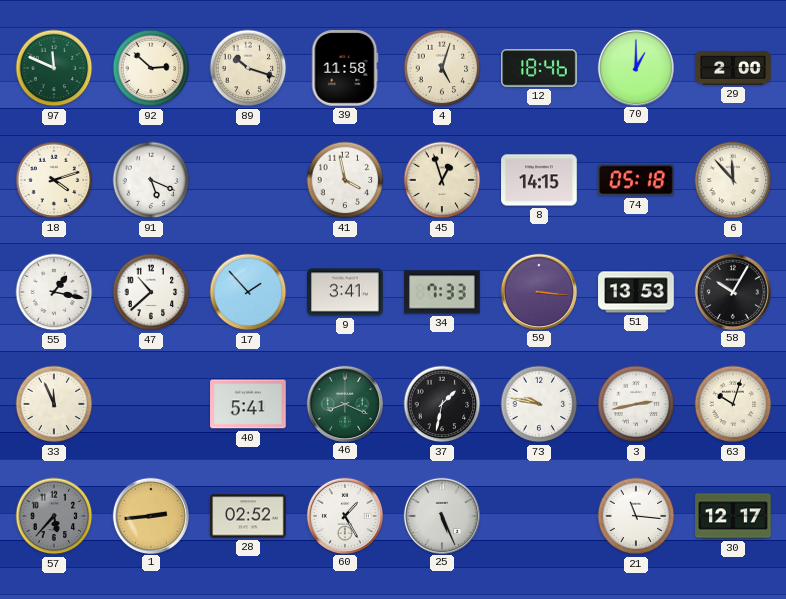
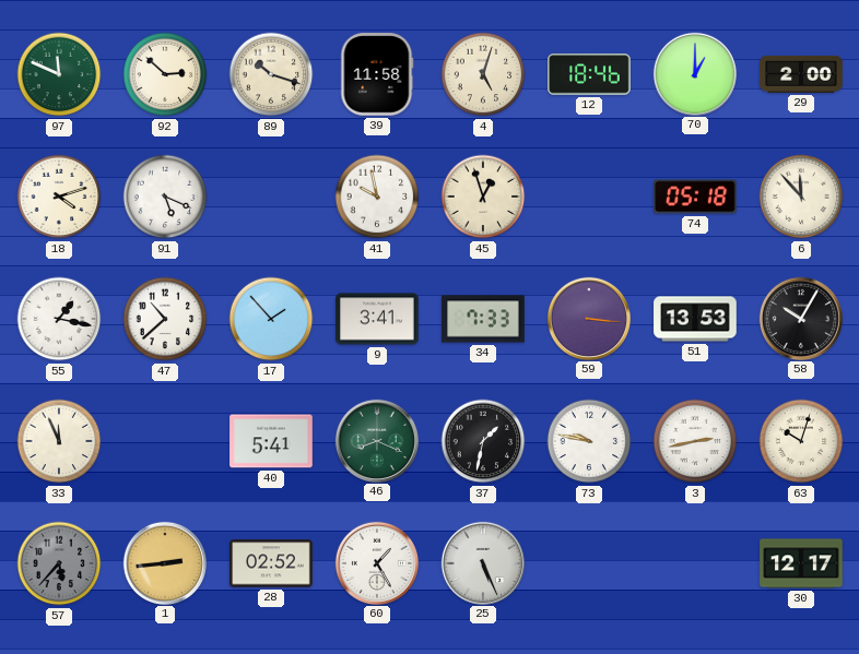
41: 3:58 -> 9:58
8: 14:15 -> none
21: 11:16 -> none
